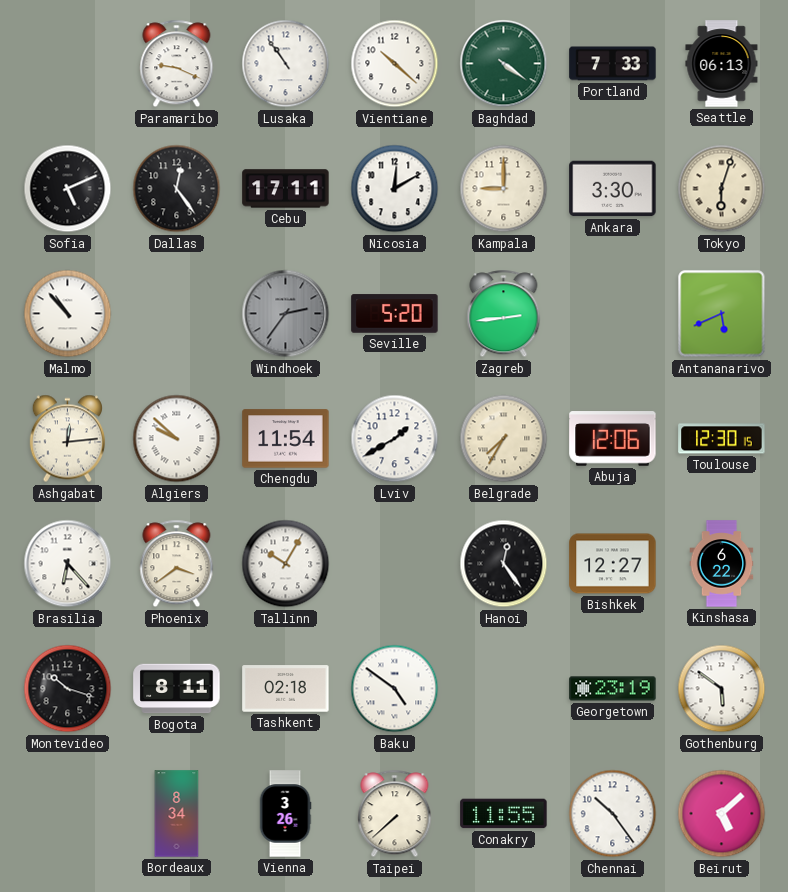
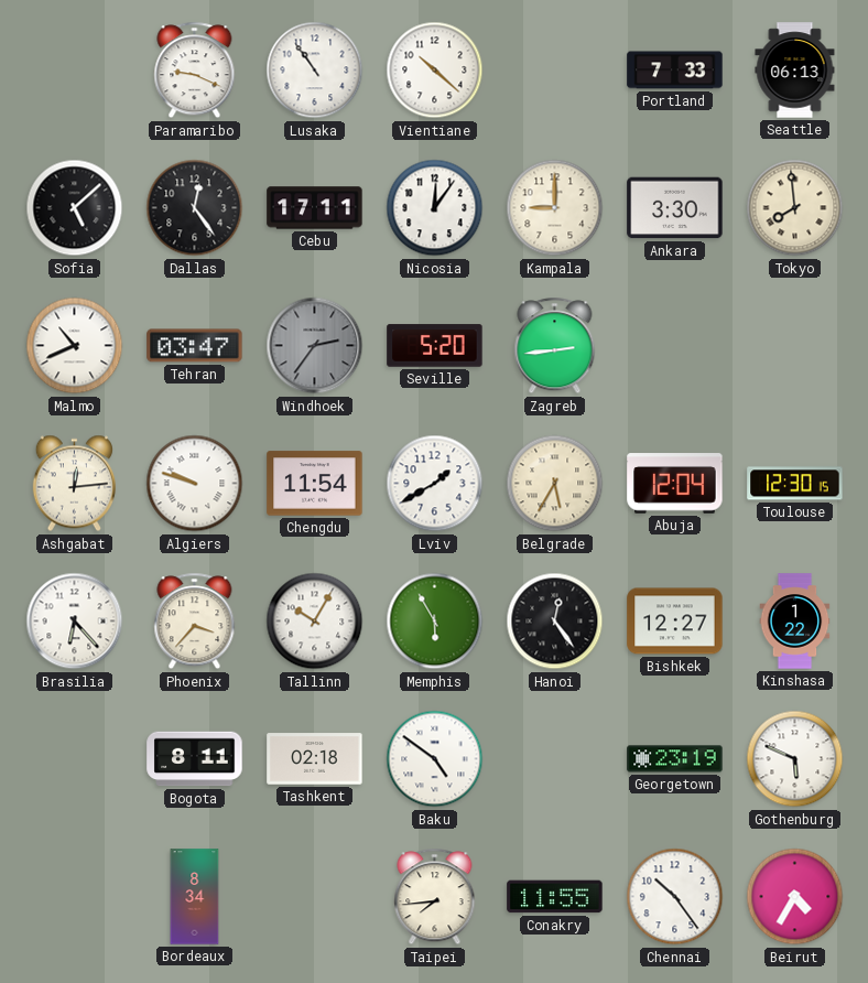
Baghdad: 4:21 -> none
Sofia: 5:11 -> 5:08
Nicosia: 12:10 -> 12:06
Tokyo: 6:03 -> 7:59
Malmo: 10:53 -> 10:41
Tehran: none -> 03:47
Antananarivo: 5:41 -> none
Algiers: 9:52 -> 9:48
Belgrade: 7:35 -> 5:35
Abuja: 12:06 -> 12:04
Phoenix: 3:39 -> 3:37
Memphis: none -> 5:55
Kinshasa: 6:22 -> 1:22
Montevideo: 10:18 -> none
Gothenburg: 5:51 -> 5:49
Vienna: 3:26 -> none
Taipei: 7:38 -> 7:44
Beirut: 5:08 -> 4:35
